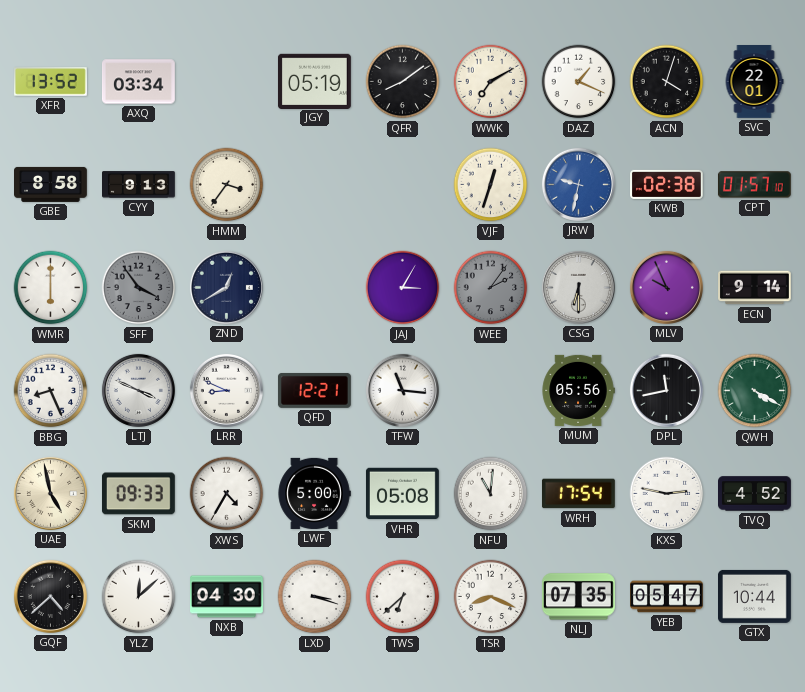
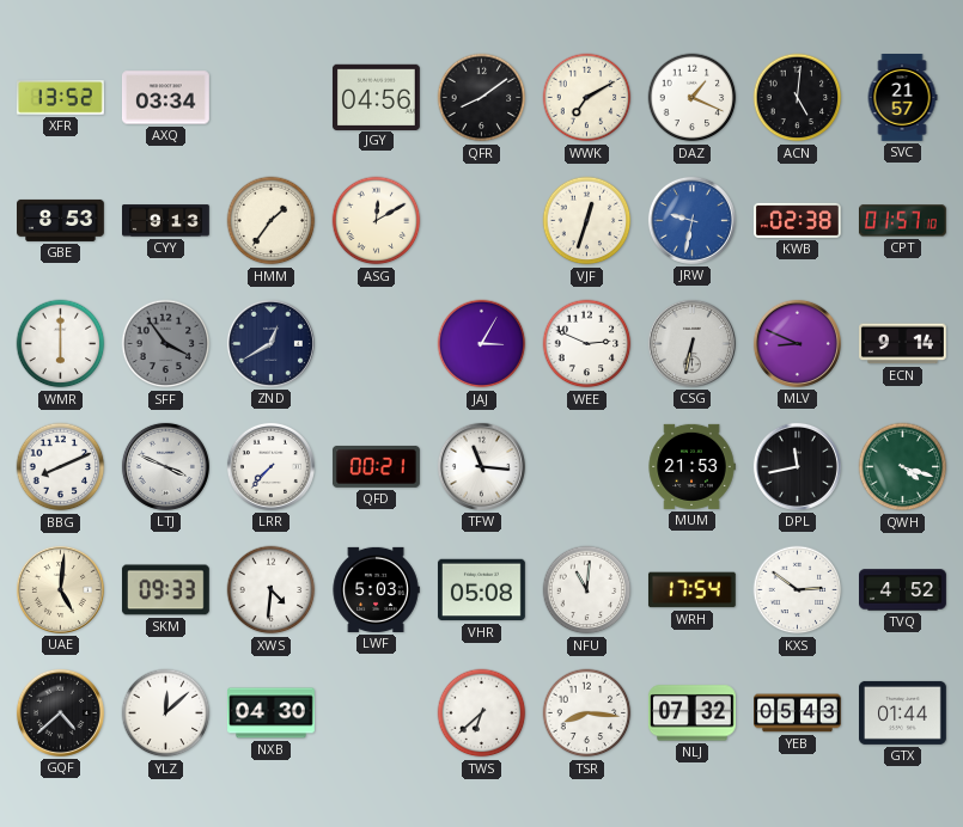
JGY: 05:19 -> 04:56
ACN: 4:03 -> 5:01
SVC: 22:01 -> 21:57
GBE: 8:58 -> 8:53
HMM: 3:36 -> 1:36
ASG: none -> 12:10
WEE: 2:06 -> 2:49
WEE dial: grey -> white
CSG: 6:30 -> 6:32
MLV: 9:56 -> 8:49
BBG: 8:26 -> 8:11
LRR: 8:49 -> 7:37
QFD: 12:21 -> 00:21
MUM: 05:56 -> 21:53
QWH: 4:20 -> 4:18
UAE: 4:58 -> 5:01
XWS: 4:35 -> 4:31
LWF: 5:00 -> 5:03
KXS: 2:47 -> 2:51
LXD: 3:18 -> none
TSR: 8:19 -> 8:16
NLJ: 07:35 -> 07:32
YEB: 05:47 -> 05:43
GTX: 10:44 -> 01:44
